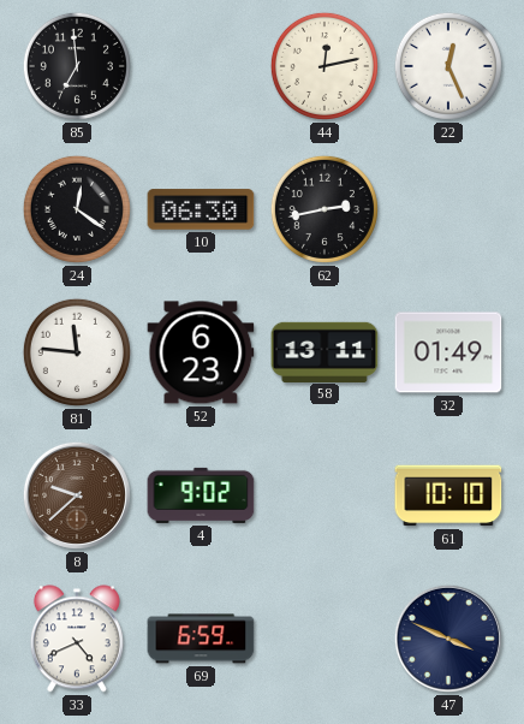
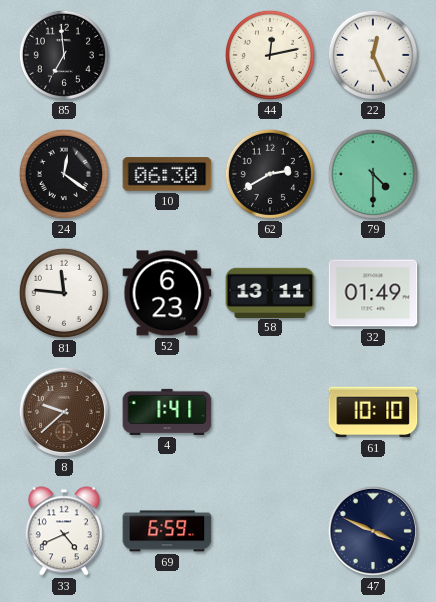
62: 2:43 -> 2:40
79: none -> 4:30
4: 9:02 -> 1:41
